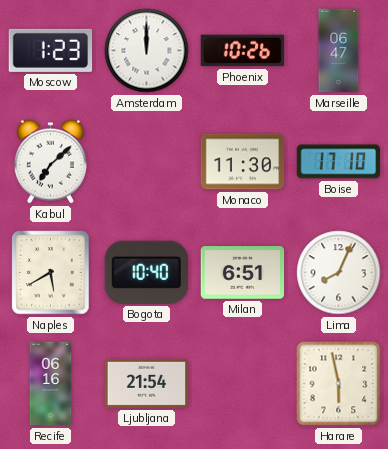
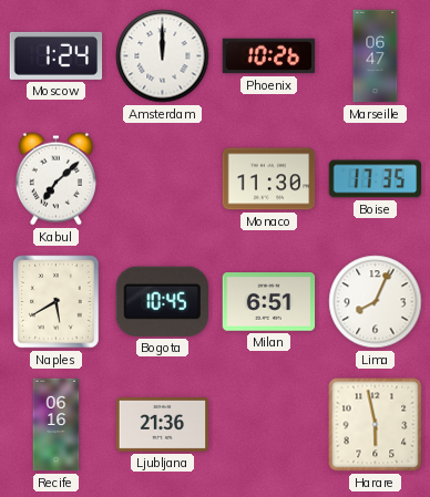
Moscow: 1:23 -> 1:24
Boise: 17:10 -> 17:35
Bogota: 10:40 -> 10:45
Ljubljana: 21:54 -> 21:36
